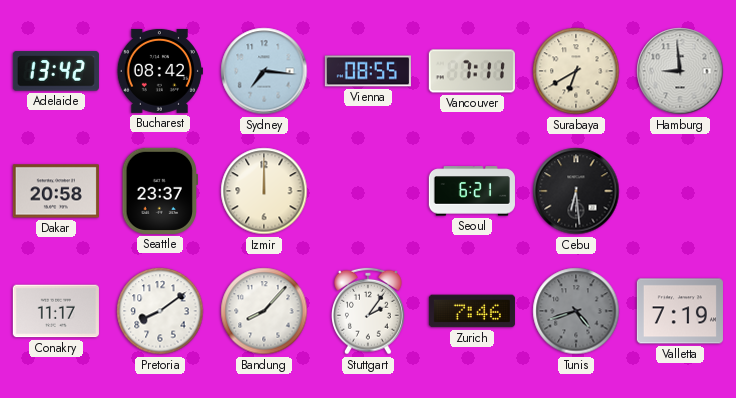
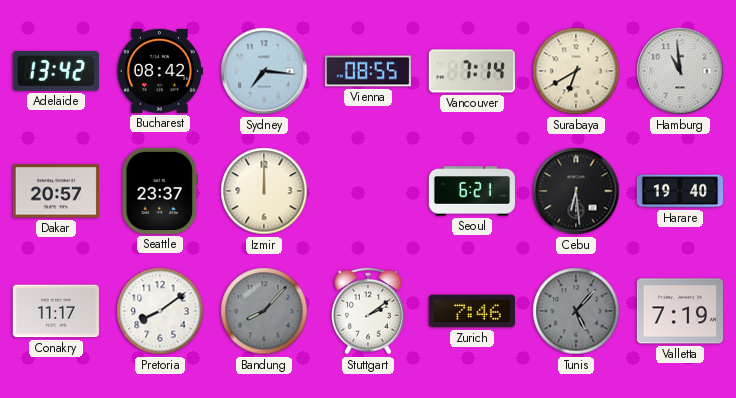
Vancouver: 7:11 -> 7:14
Hamburg: 8:59 -> 10:59
Dakar: 20:58 -> 20:57
Harare: none -> 19:40
Bandung dial: white -> grey
Stuttgart: 2:06 -> 2:09
Tunis: 4:42 -> 5:07
